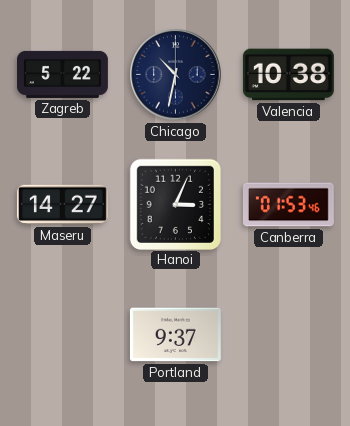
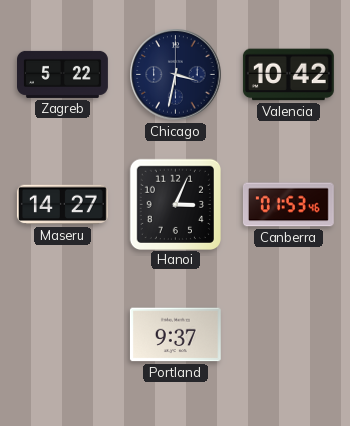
Chicago: 10:32 -> 3:32
Valencia: 10:38 -> 10:42
